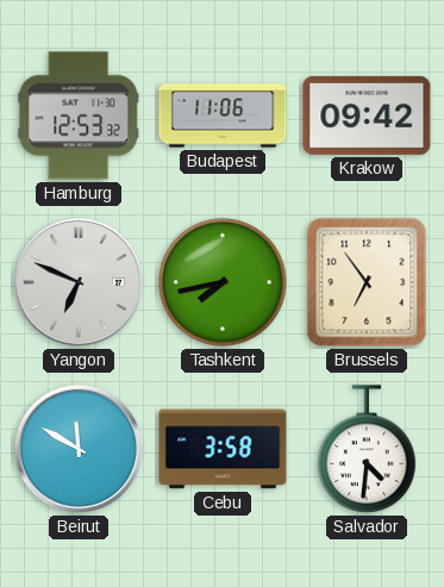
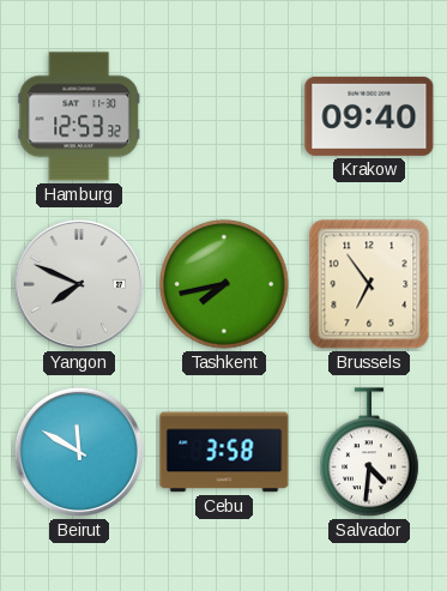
Budapest: 11:06 -> none
Krakow: 09:42 -> 09:40
Yangon: 6:49 -> 7:49
